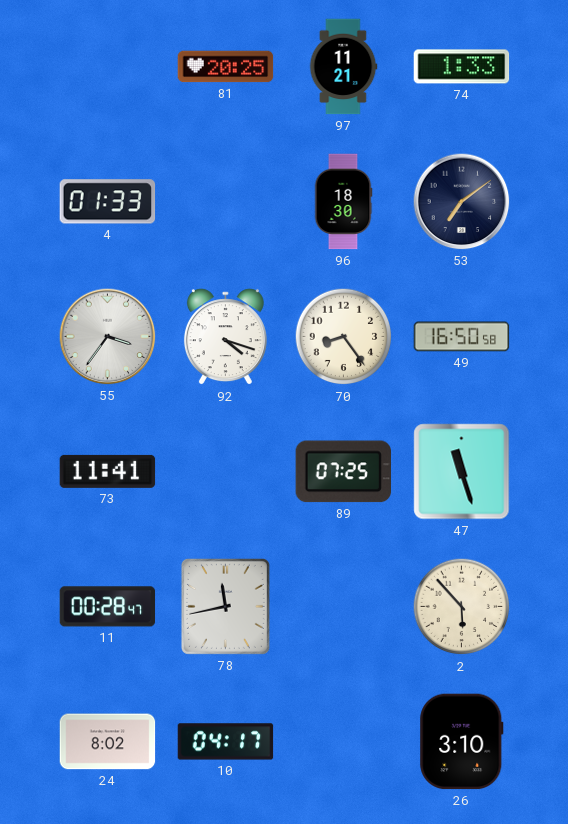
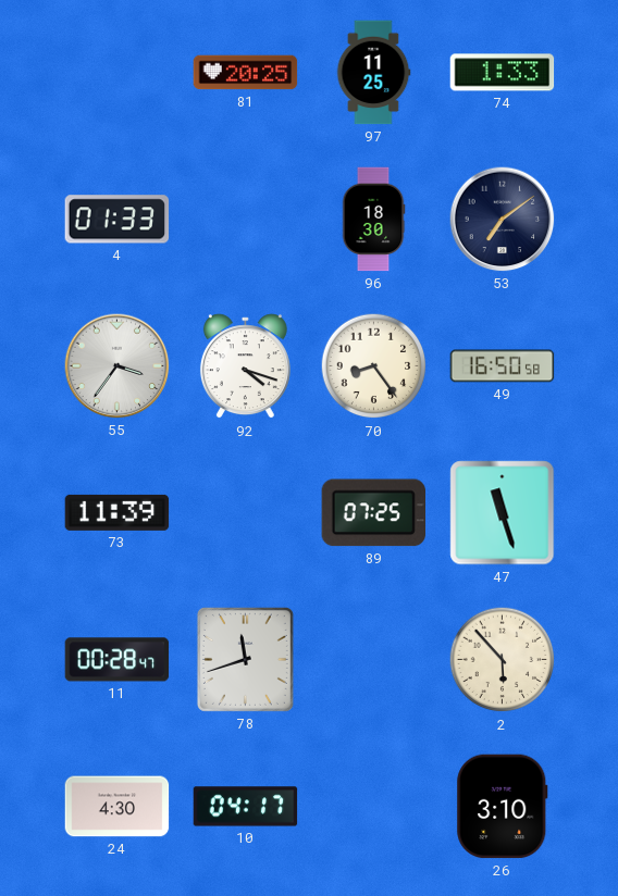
97: 11:21 -> 11:25
73: 11:41 -> 11:39
78: 11:43 -> 11:42
24: 8:02 -> 4:30
